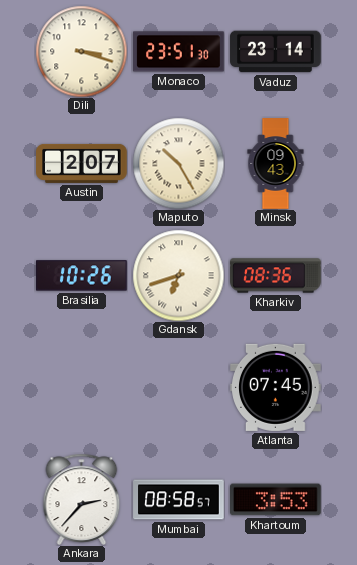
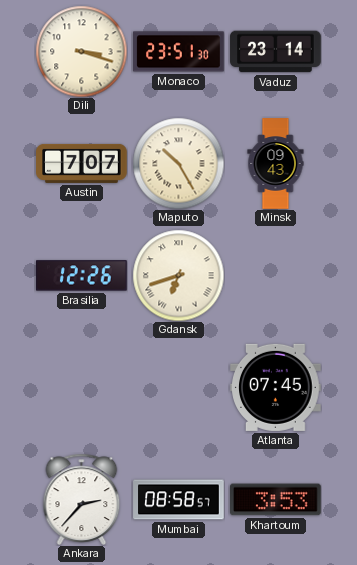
Austin: 2:07 -> 7:07
Brasilia: 10:26 -> 12:26
Kharkiv: 08:36 -> none
